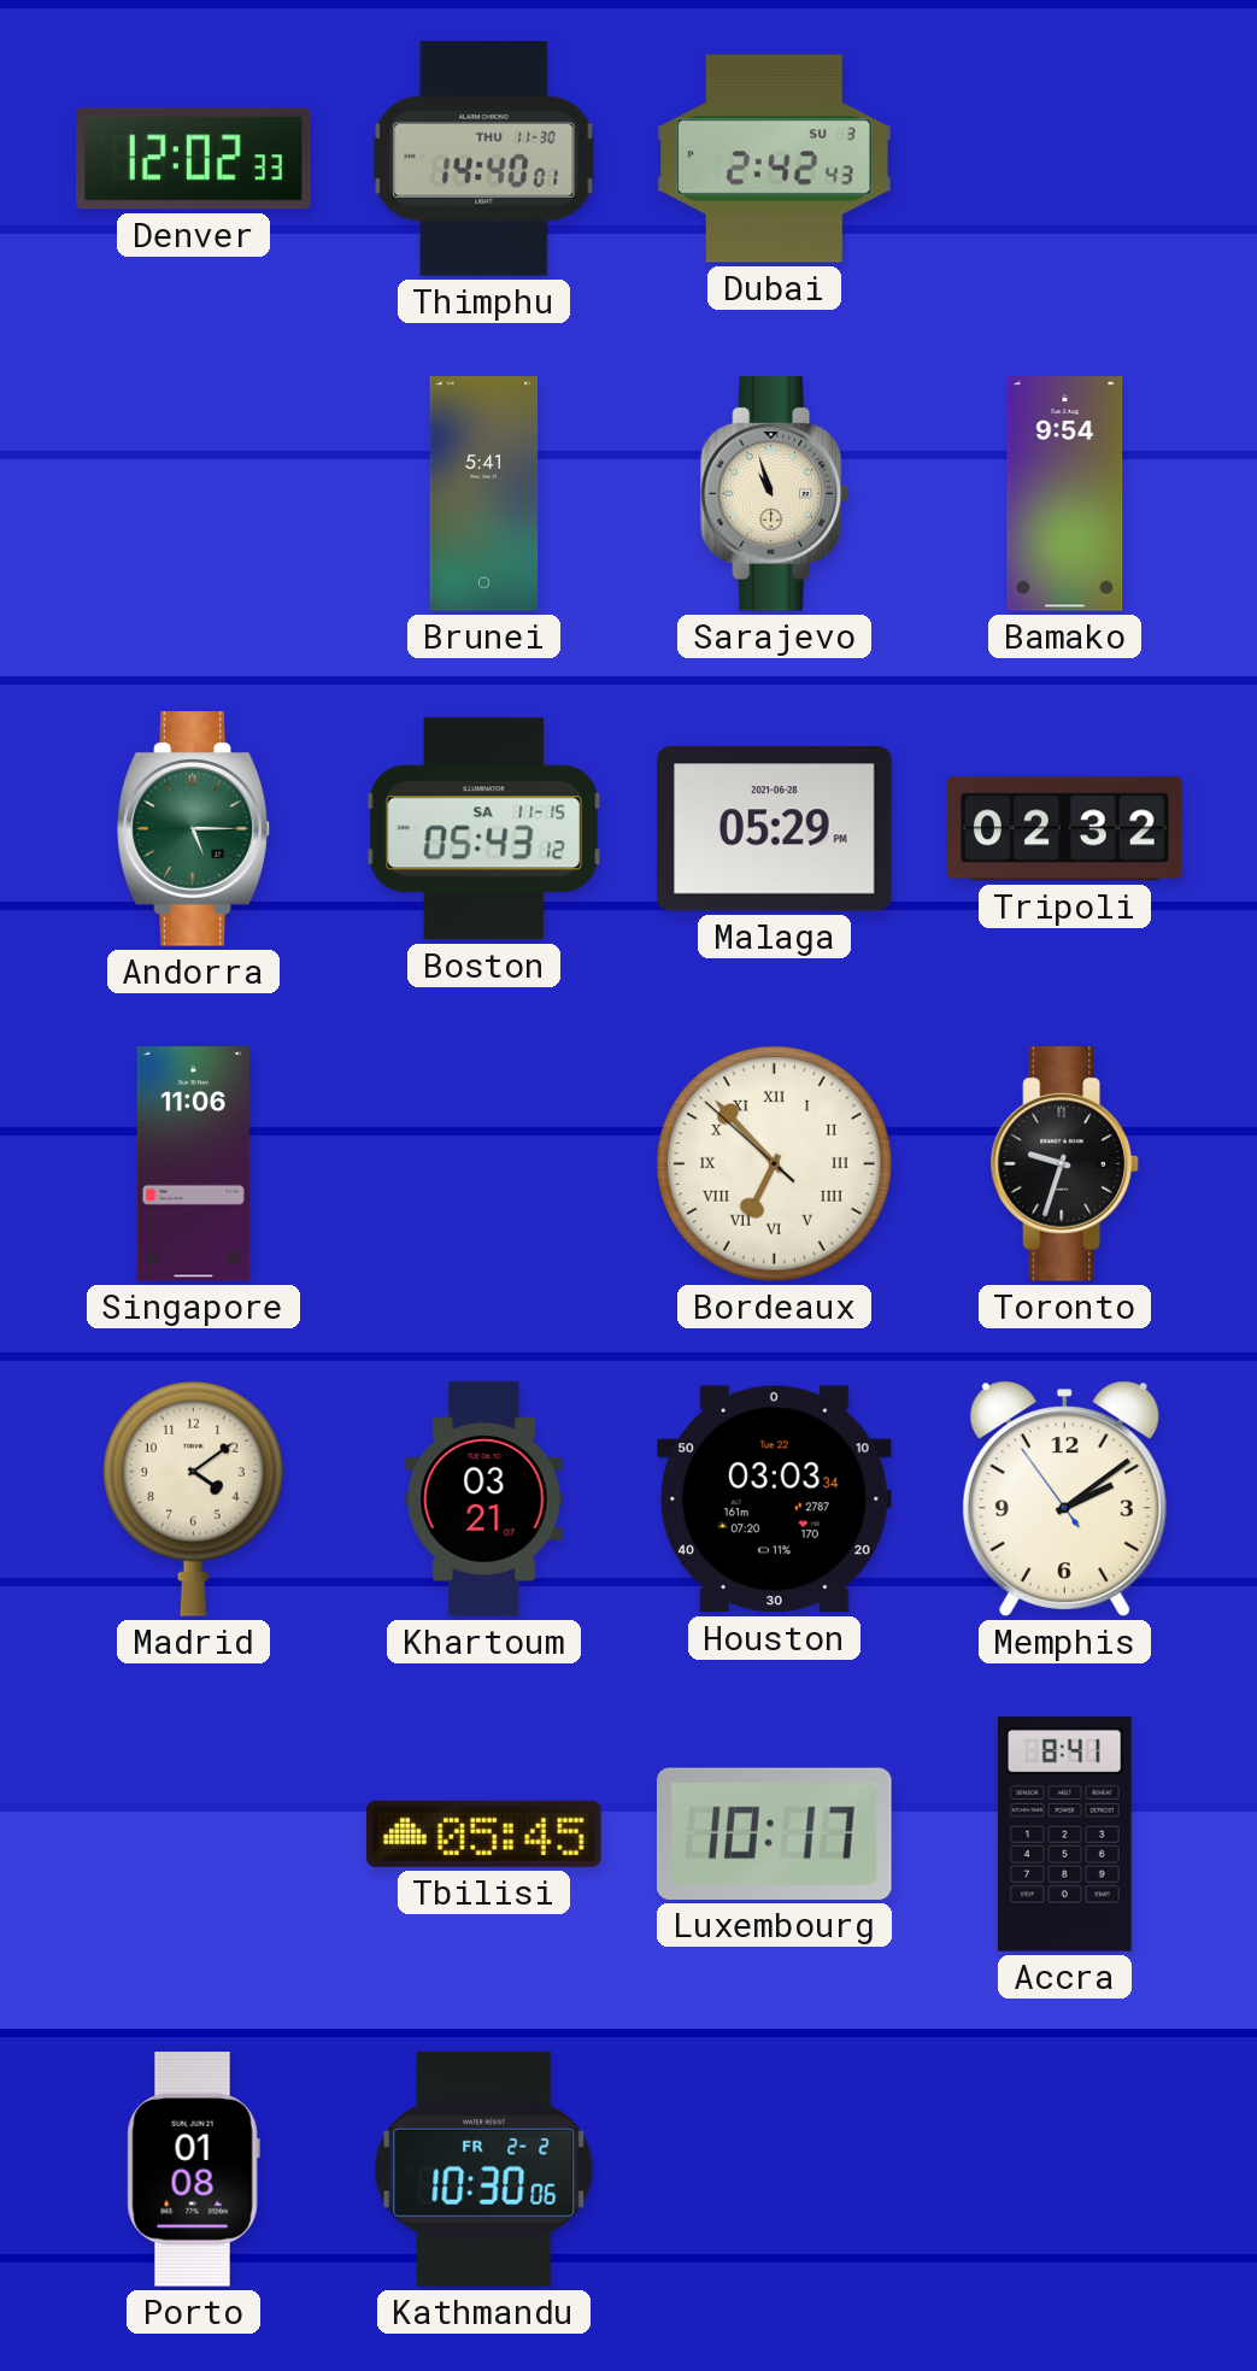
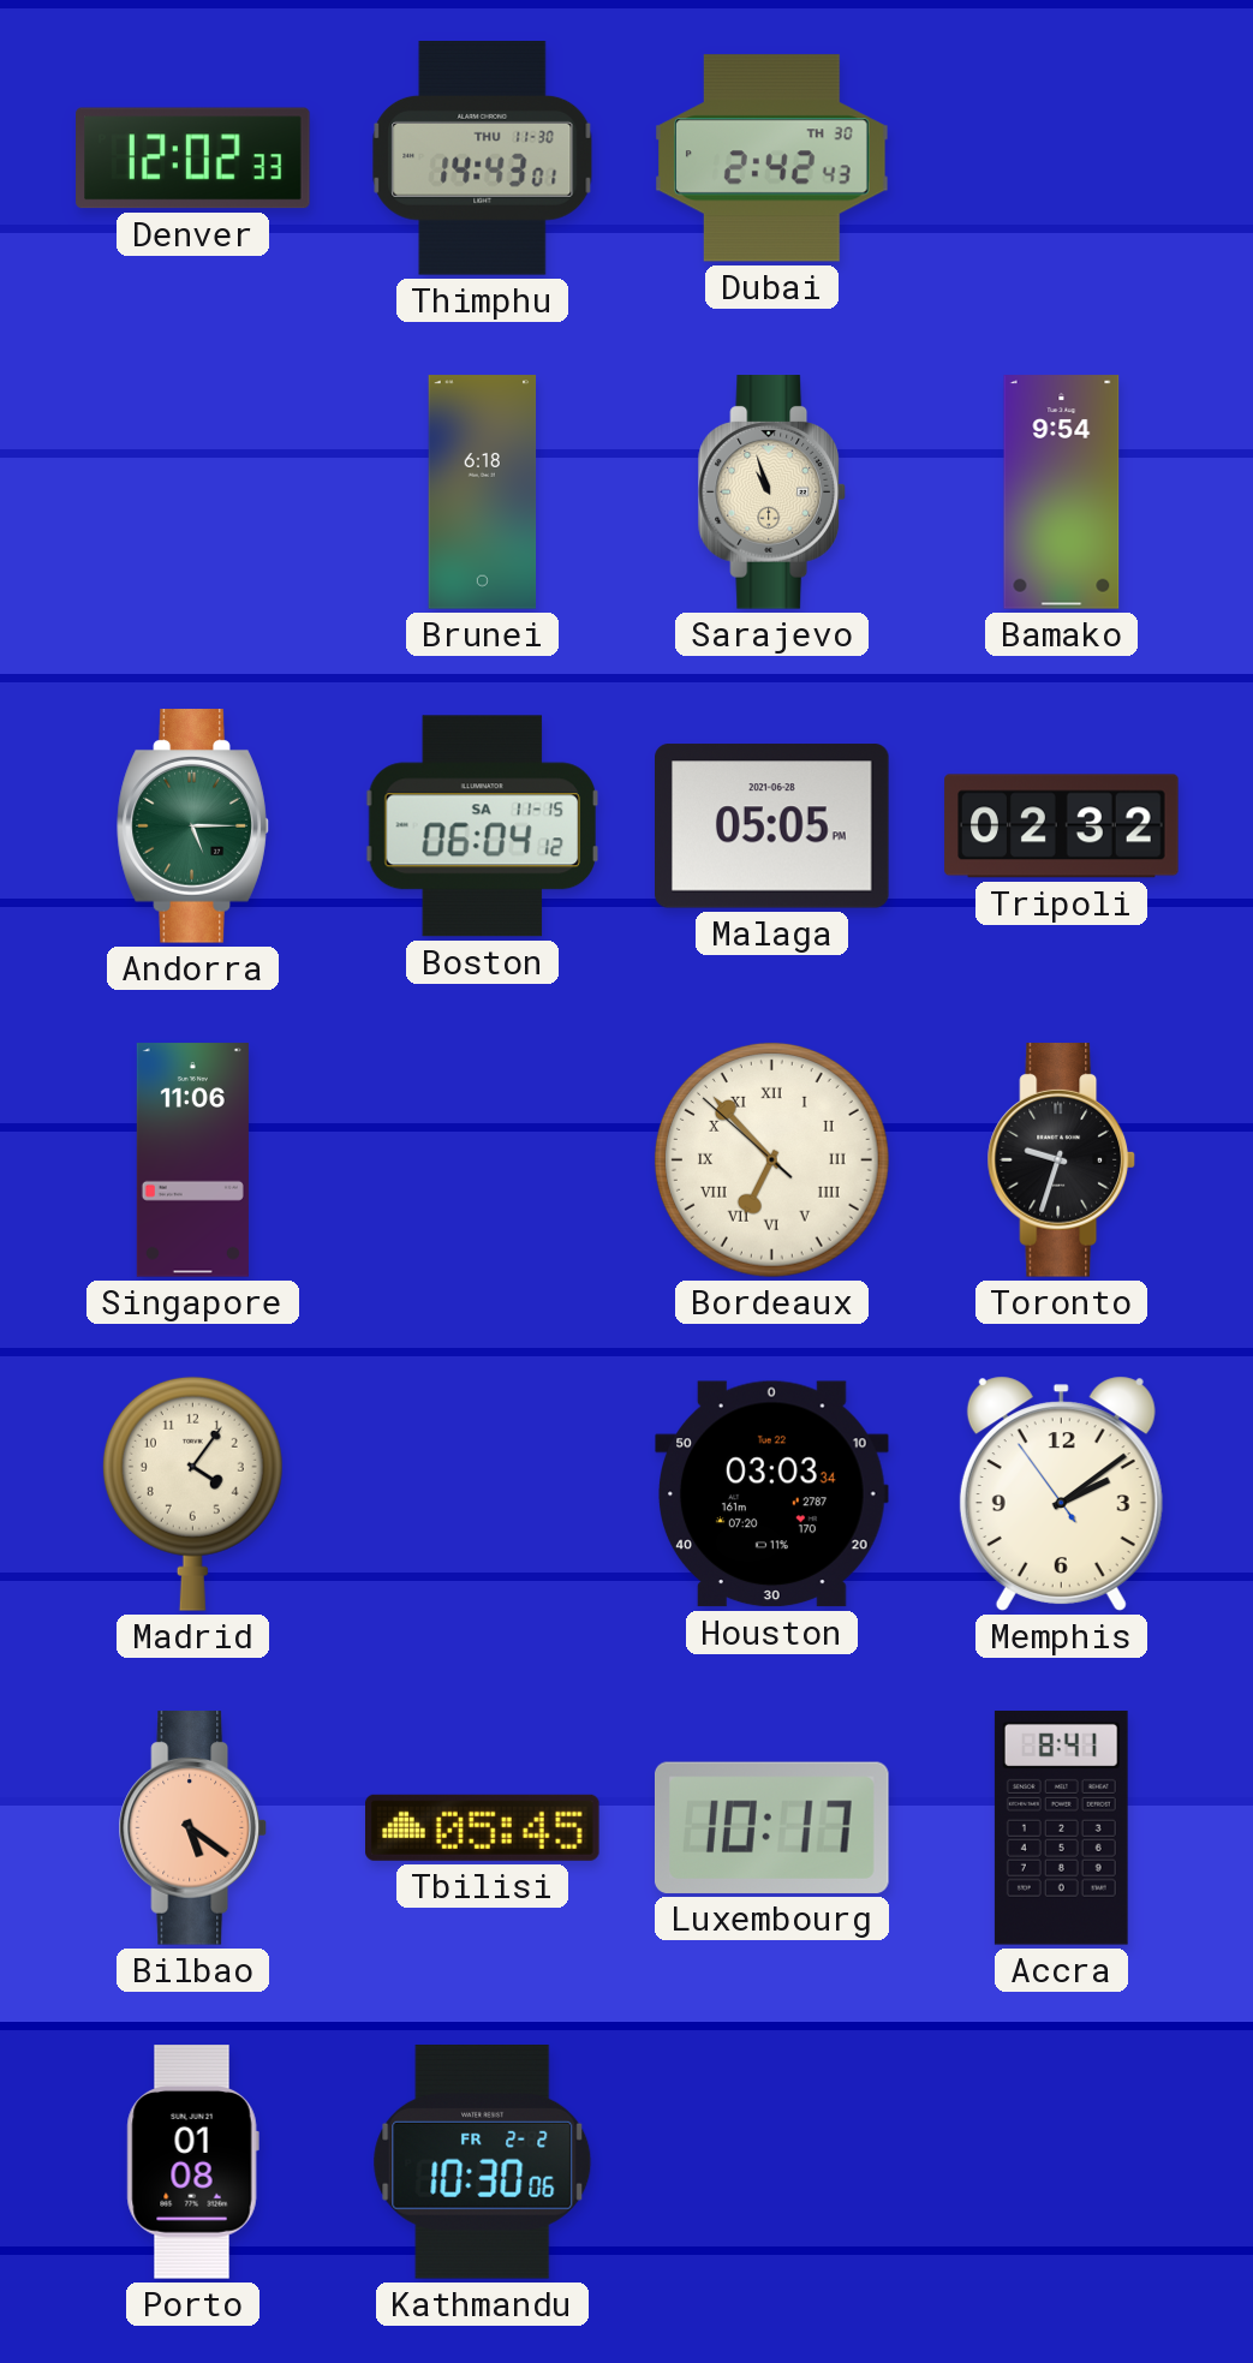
Thimphu: 14:40 -> 14:43
Dubai date: SU 3 -> TH 30
Brunei: 5:41 -> 6:18
Boston: 05:43 -> 06:04
Malaga: 05:29 -> 05:05
Madrid: 4:09 -> 4:06
Khartoum: 03:21 -> none
Bilbao: none -> 5:21
